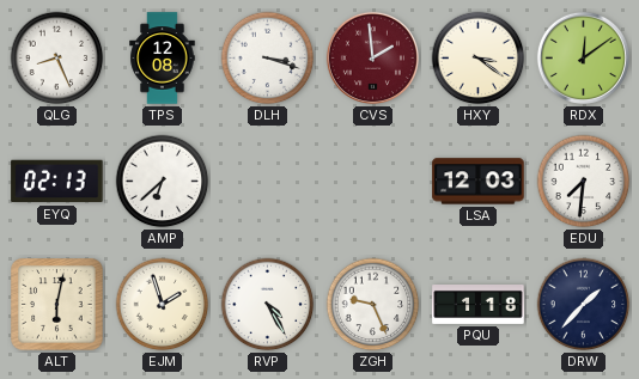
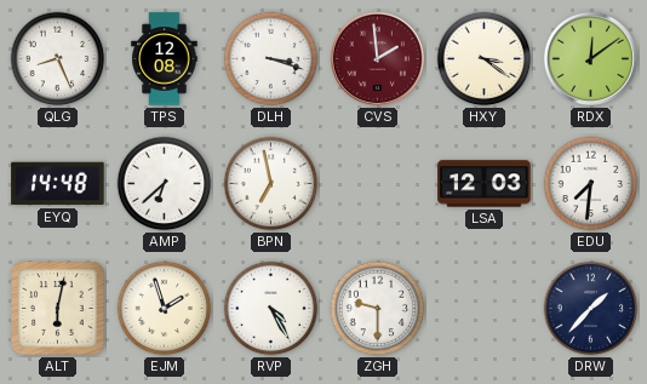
EYQ: 02:13 -> 14:48
BPN: none -> 6:58
ZGH: 9:26 -> 9:30
PQU: 1:18 -> none
